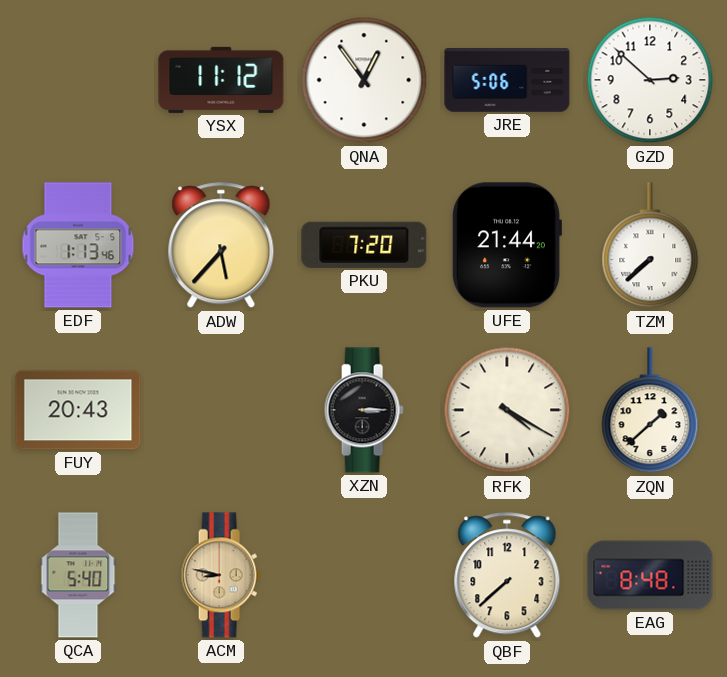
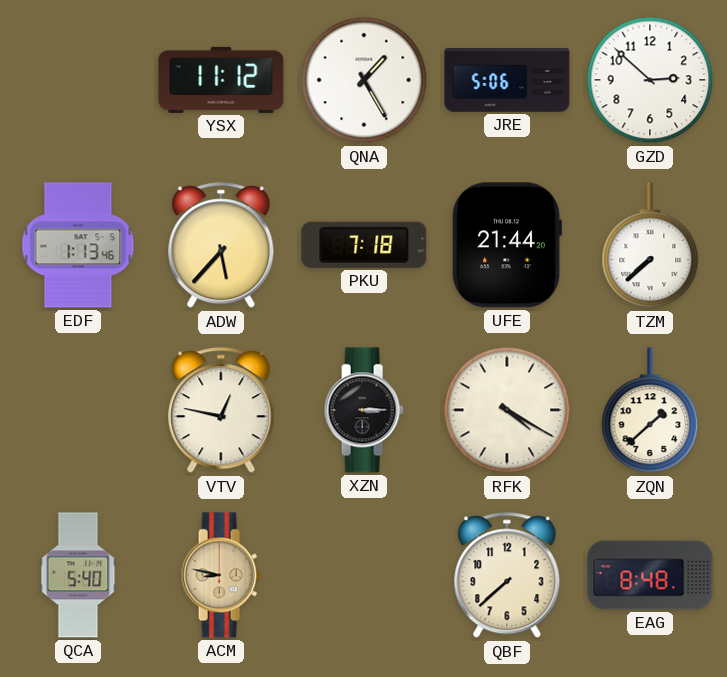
QNA: 12:54 -> 1:25
PKU: 7:20 -> 7:18
FUY: 20:43 -> none
VTV: none -> 12:47
